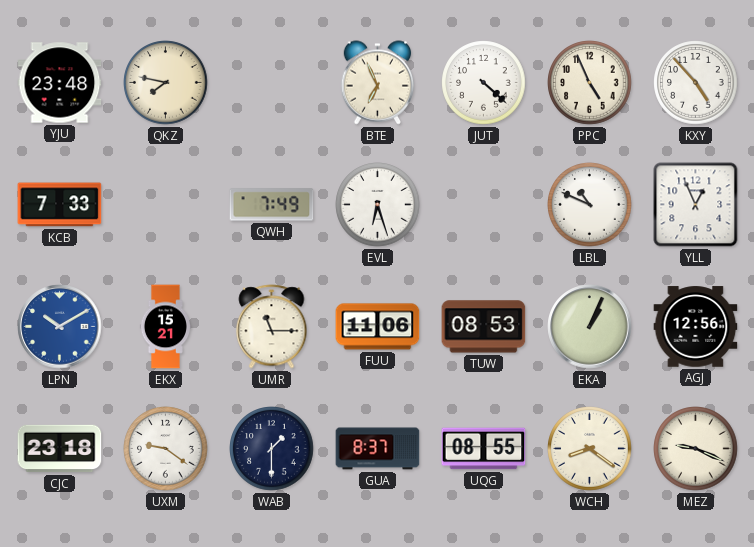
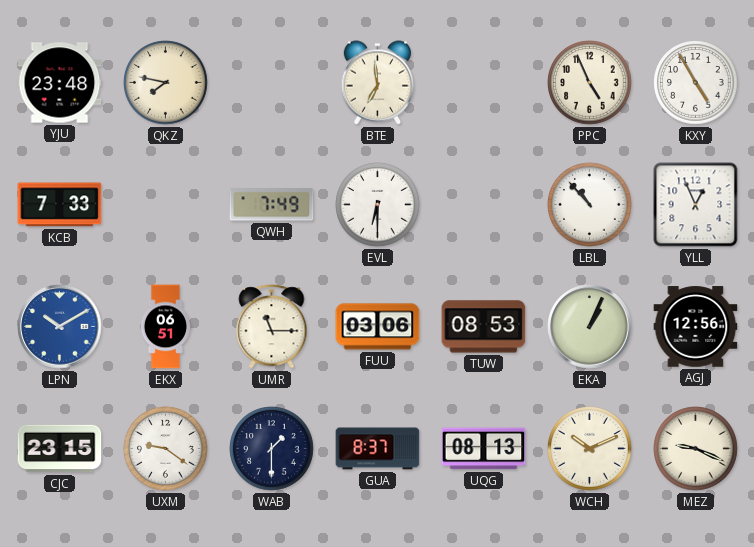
BTE: 6:56 -> 6:59
JUT: 4:22 -> none
KXY: 4:53 -> 4:55
EVL: 6:27 -> 6:30
LBL: 10:49 -> 10:53
EKX: 15:21 -> 06:51
FUU: 11:06 -> 03:06
CJC: 23:18 -> 23:15
UQG: 08:55 -> 08:13
WCH: 8:21 -> 10:11
